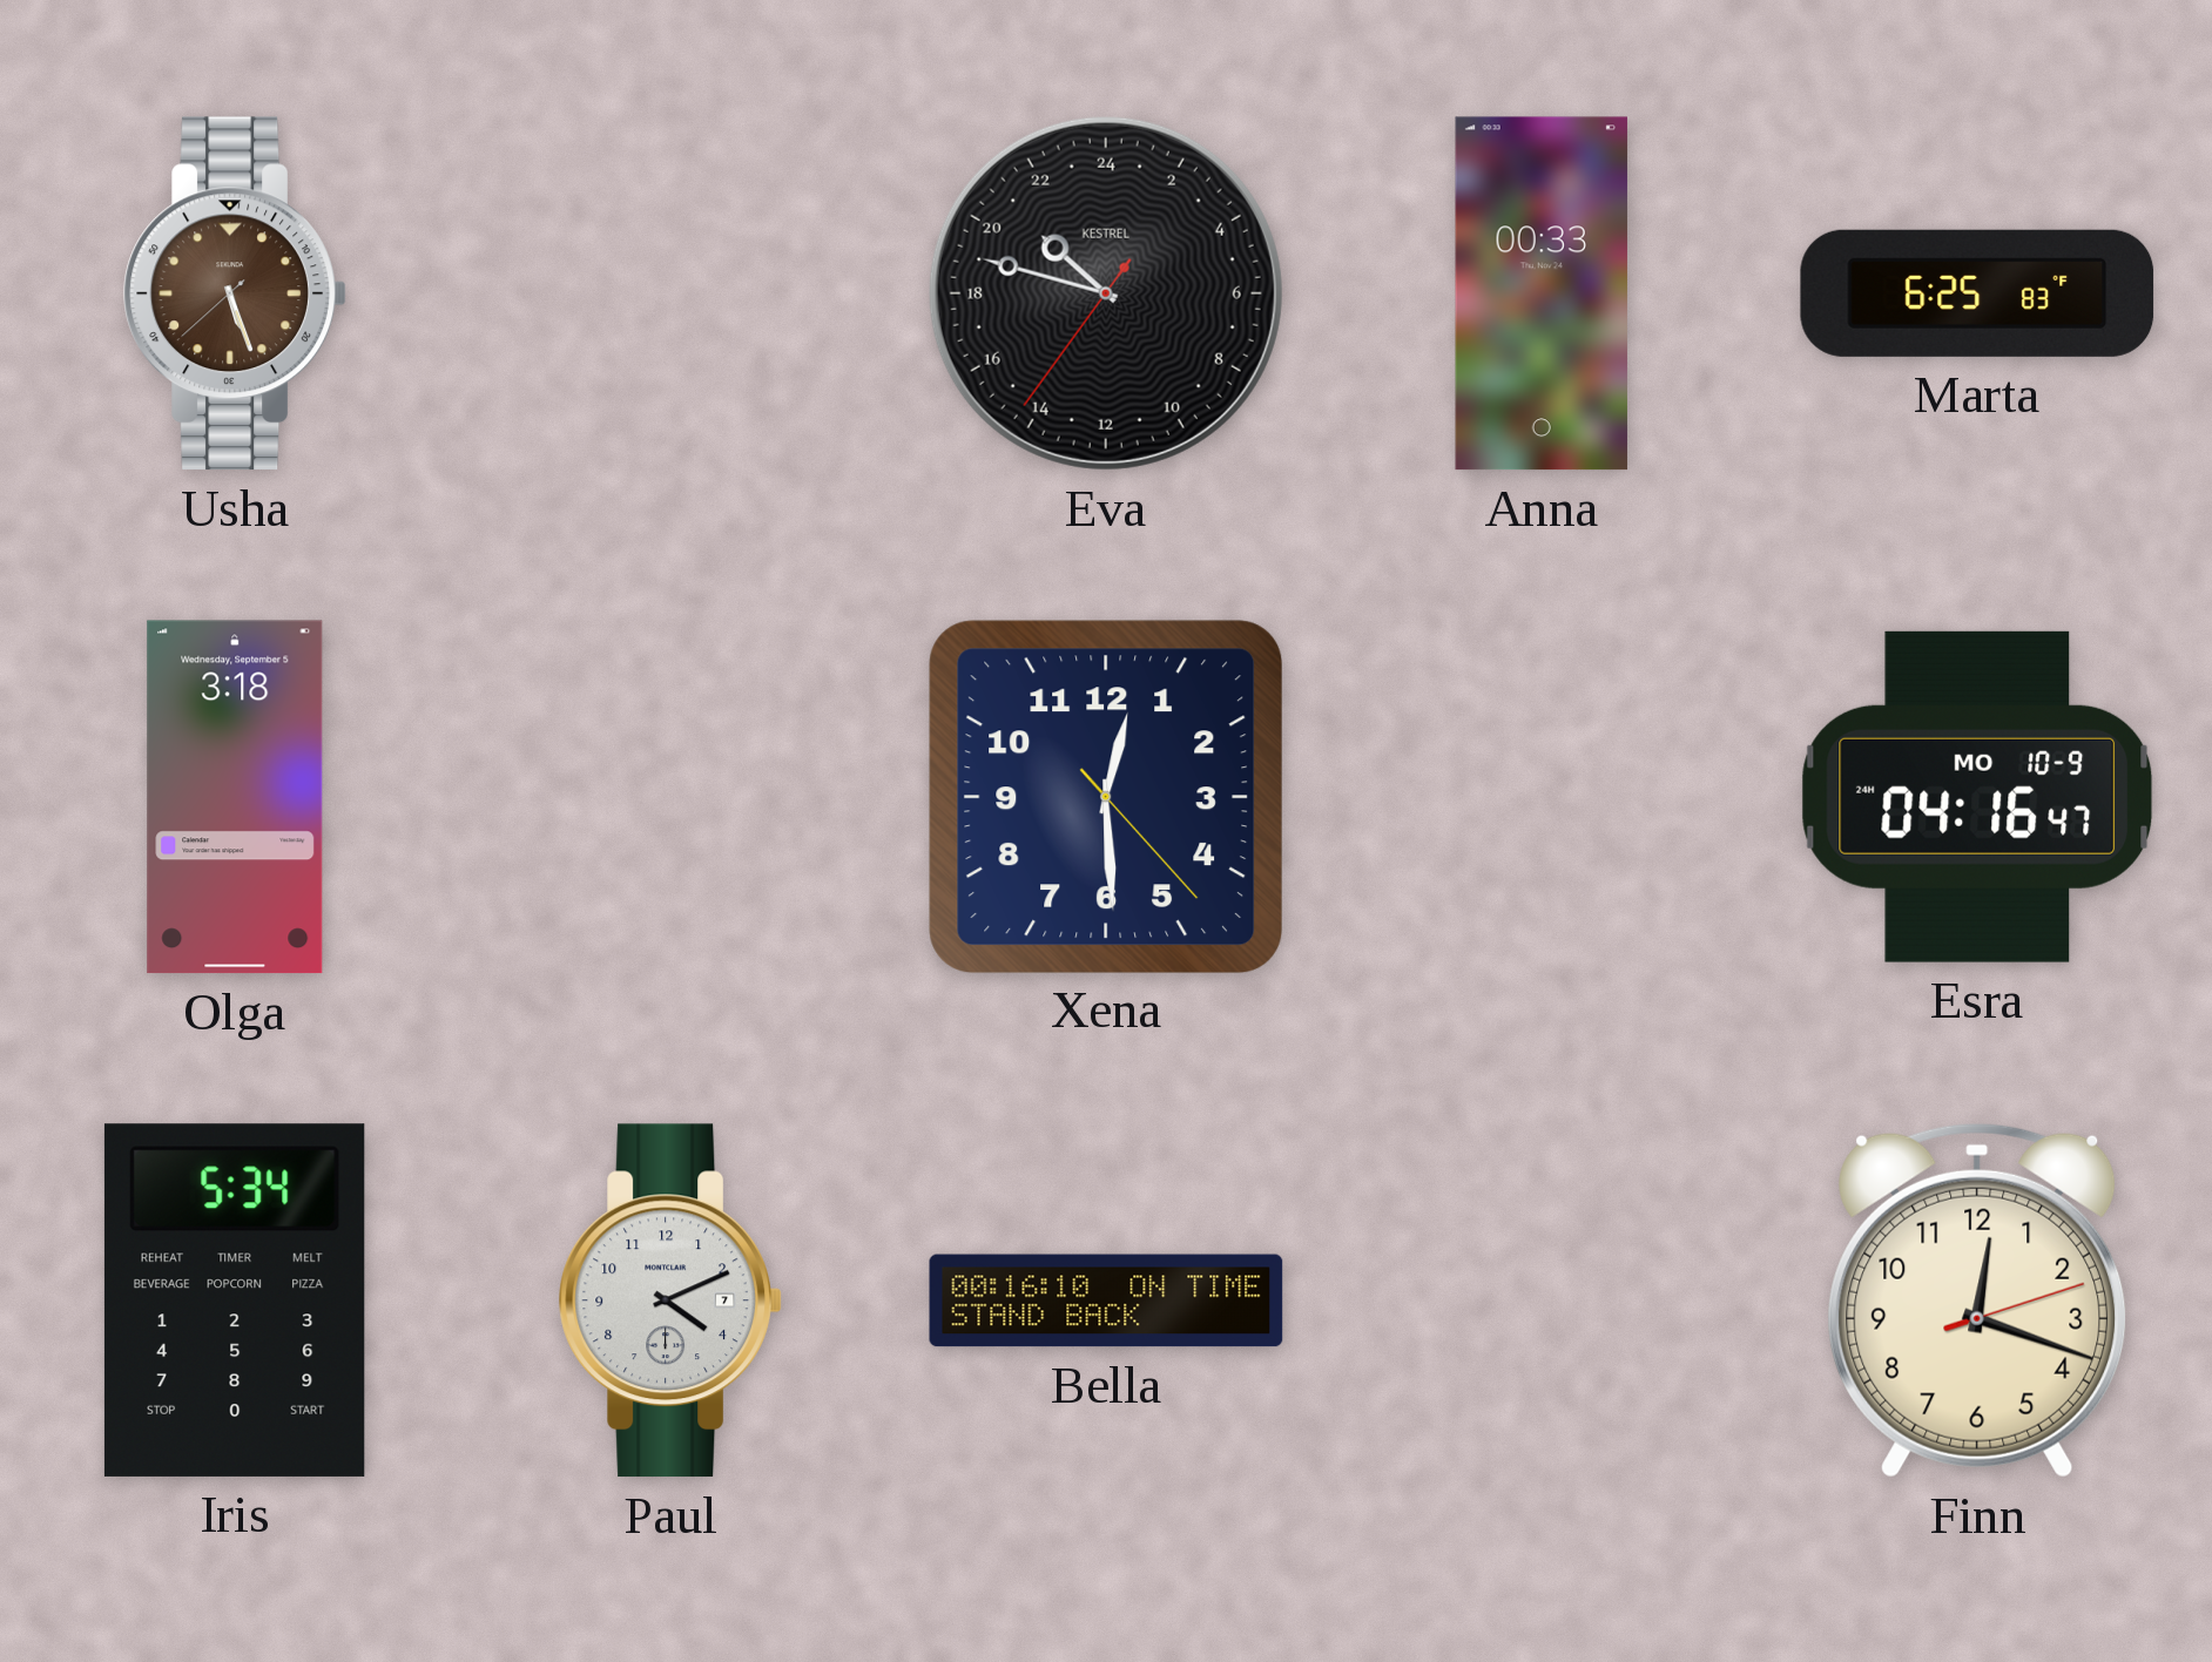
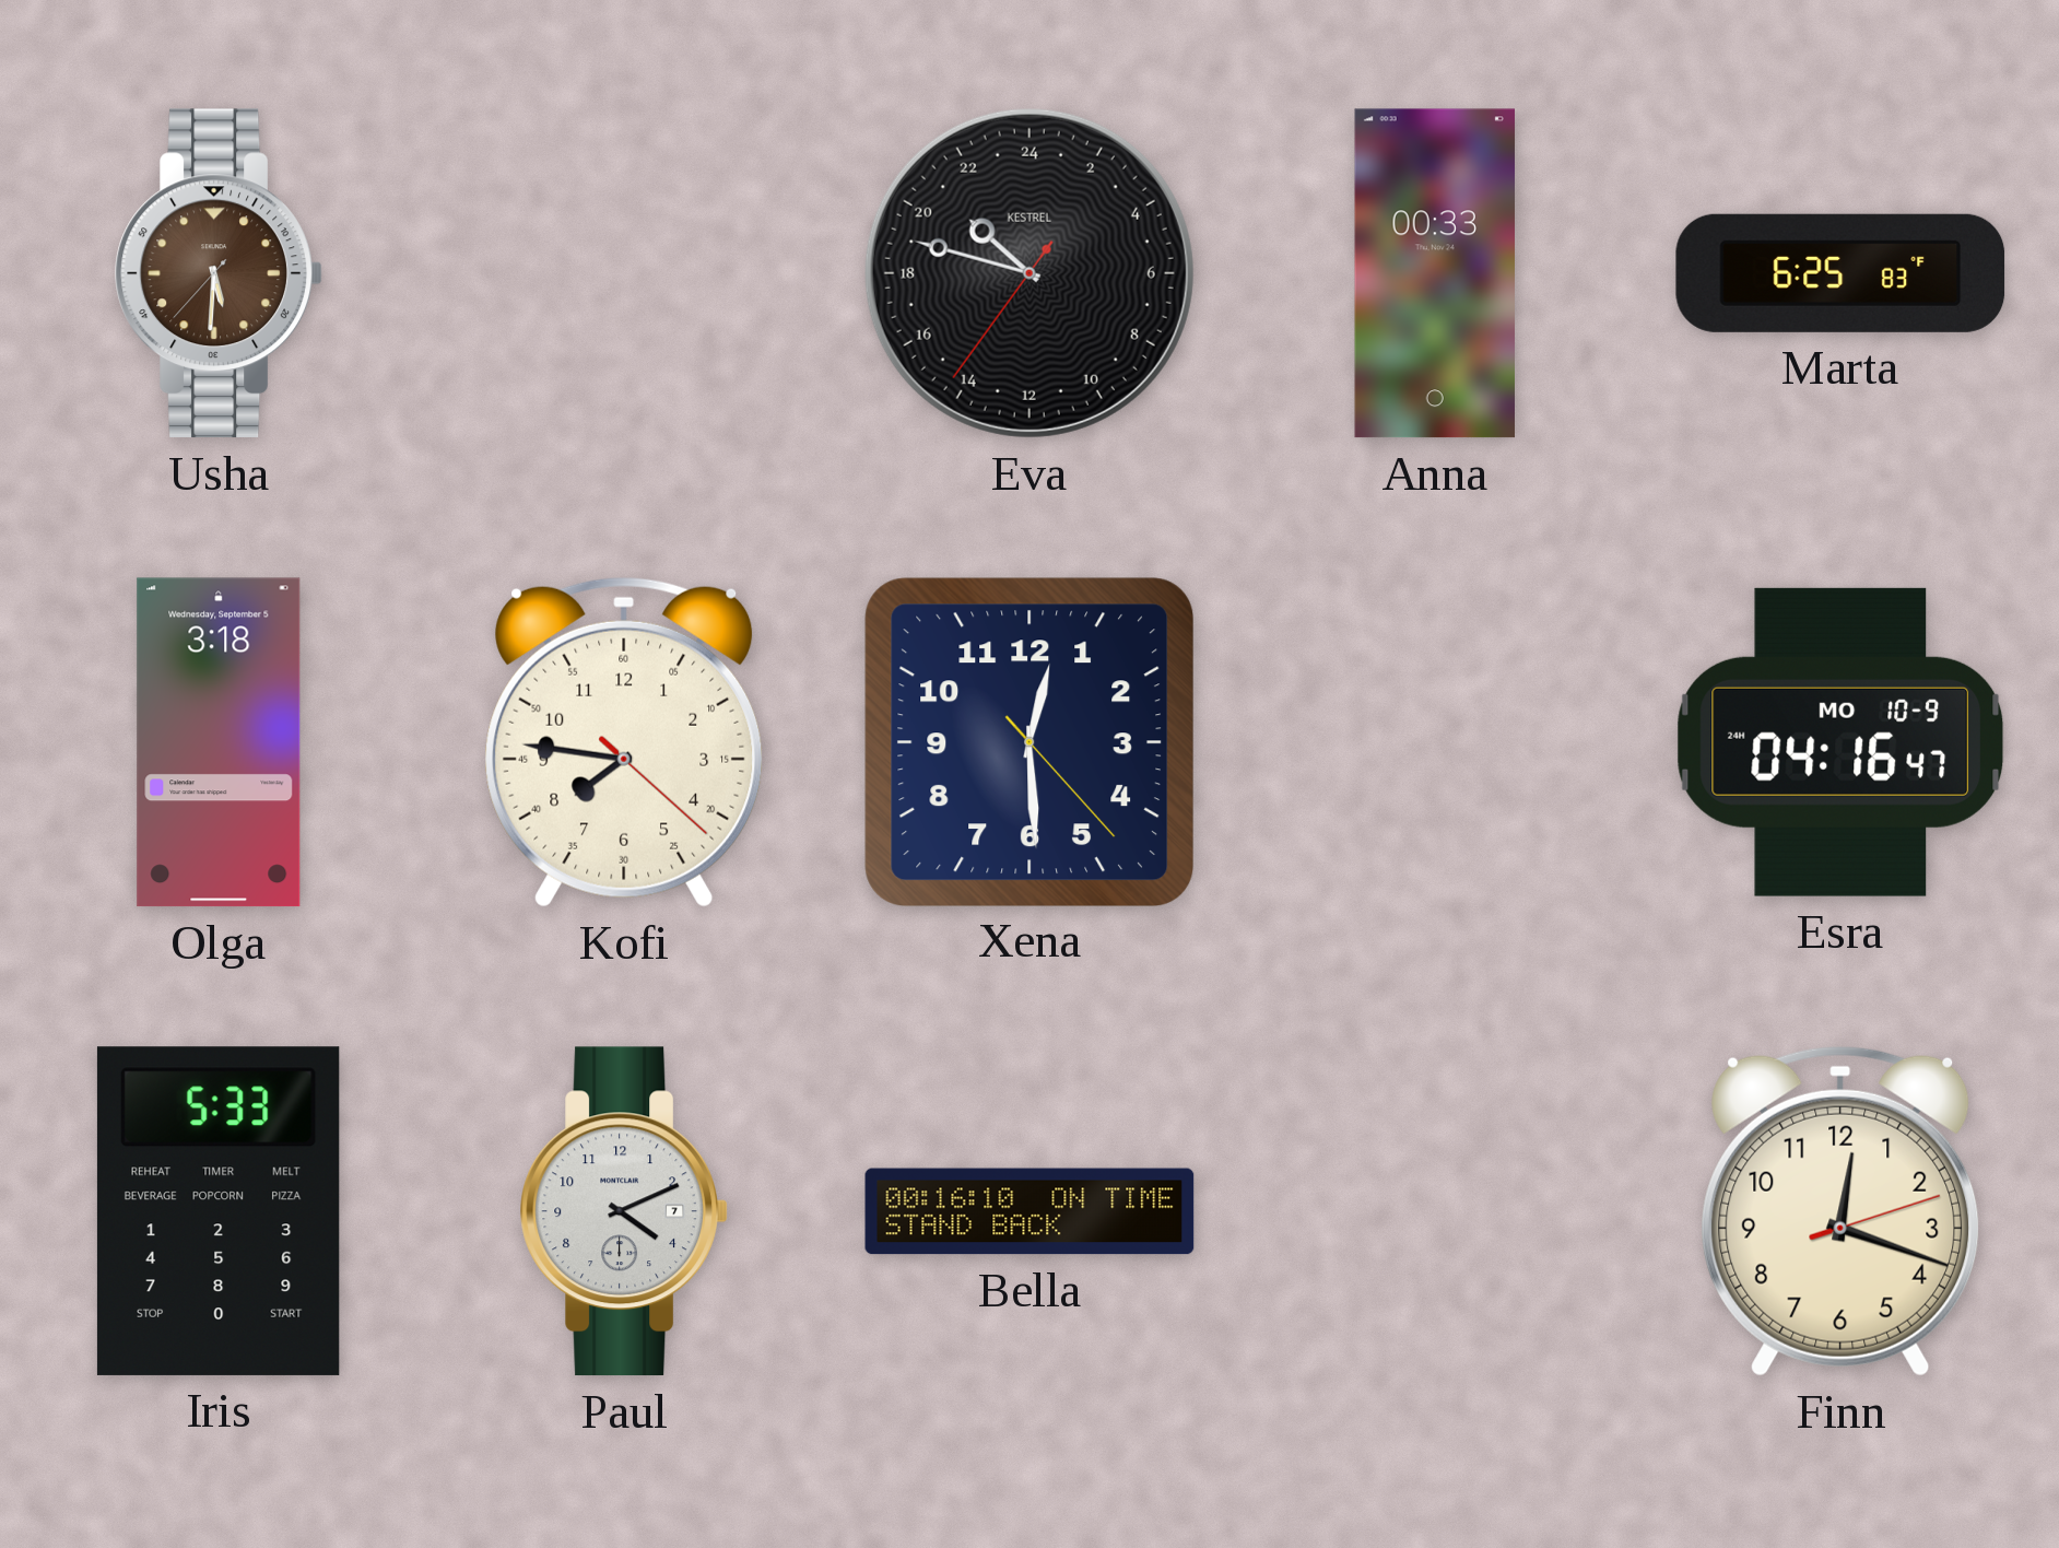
Usha: 5:26 -> 5:30
Kofi: none -> 7:46
Iris: 5:34 -> 5:33
